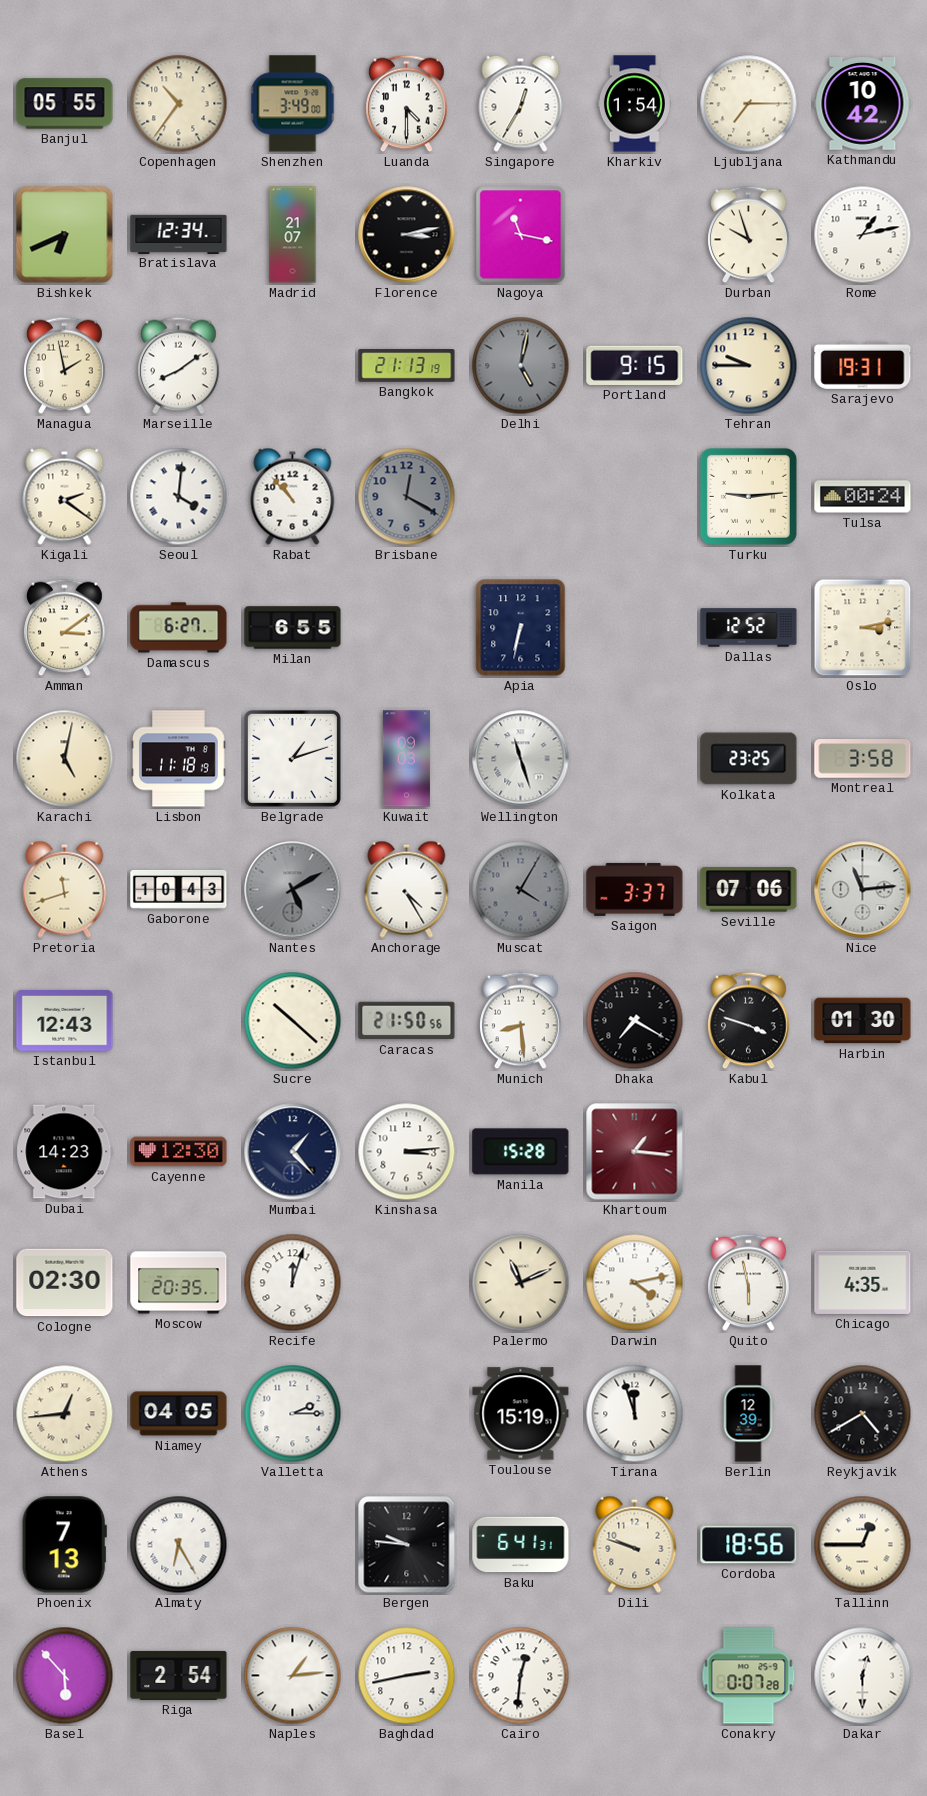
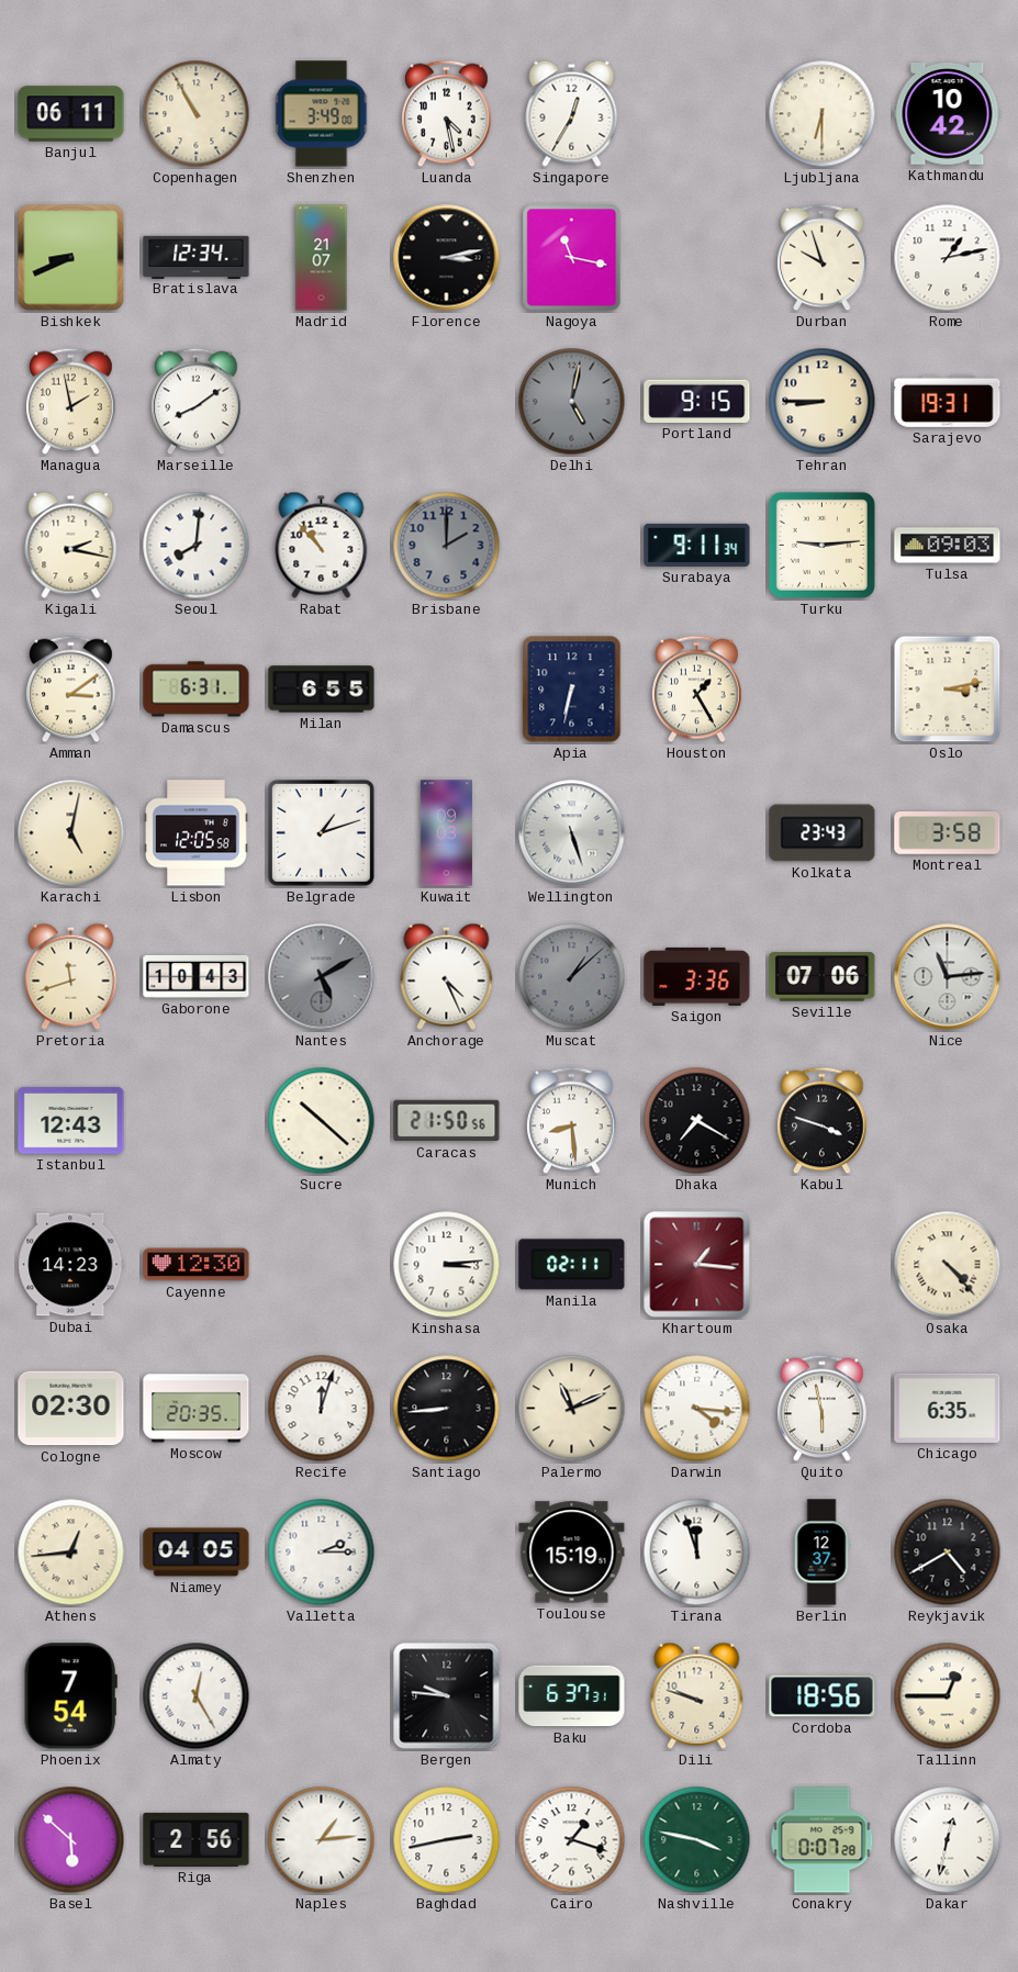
Banjul: 05:55 -> 06:11
Copenhagen: 10:36 -> 10:55
Luanda: 4:30 -> 4:28
Kharkiv: 1:54 -> none
Ljubljana: 7:15 -> 6:30
Bishkek: 6:41 -> 8:41
Bangkok: 21:13 -> none
Tehran: 9:45 -> 8:45
Kigali: 2:21 -> 2:17
Seoul: 4:01 -> 8:01
Brisbane: 12:20 -> 2:00
Surabaya: none -> 9:11
Tulsa: 00:24 -> 09:03
Damascus: 6:27 -> 6:31
Houston: none -> 1:25
Dallas: 12:52 -> none
Lisbon: 11:18 -> 12:05
Wellington: 11:27 -> 5:27
Kolkata: 23:25 -> 23:43
Anchorage: 4:25 -> 4:26
Muscat: 4:05 -> 1:08
Saigon: 3:37 -> 3:36
Harbin: 01:30 -> none
Mumbai: 1:23 -> none
Manila: 15:28 -> 02:11
Osaka: none -> 4:23
Santiago: none -> 8:44
Darwin: 4:13 -> 4:16
Chicago: 4:35 -> 6:35
Berlin: 12:39 -> 12:37
Phoenix: 7:13 -> 7:54
Almaty: 6:25 -> 12:25
Baku: 6:41 -> 6:37
Basel: 5:53 -> 5:52
Riga: 2:54 -> 2:56
Cairo: 12:31 -> 1:18
Nashville: none -> 3:47
Dakar: 12:30 -> 12:32
